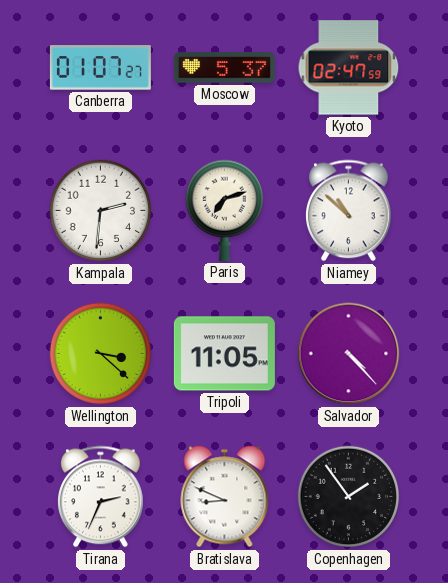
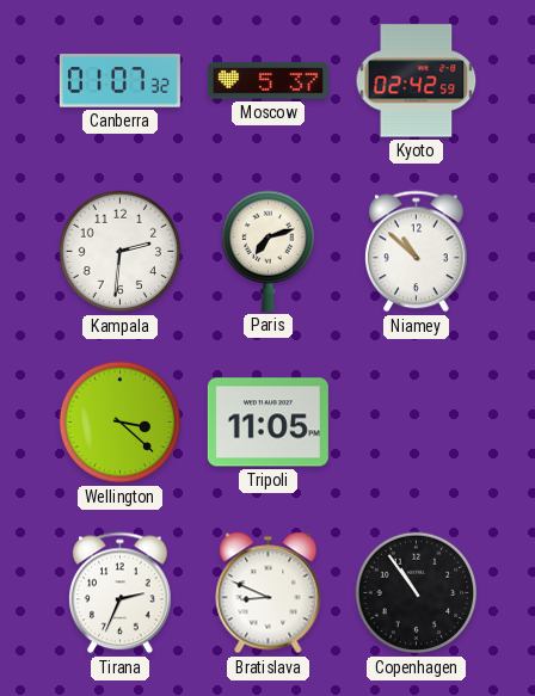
Canberra: 01:07:27 -> 01:07:32
Kyoto: 02:47 -> 02:42
Salvador: 4:23 -> none
Copenhagen: 1:54 -> 10:54
